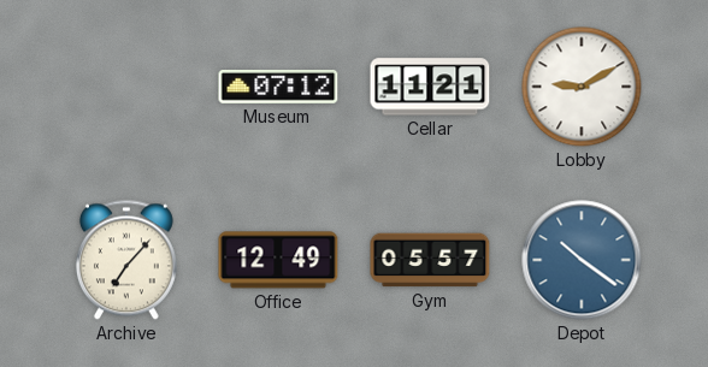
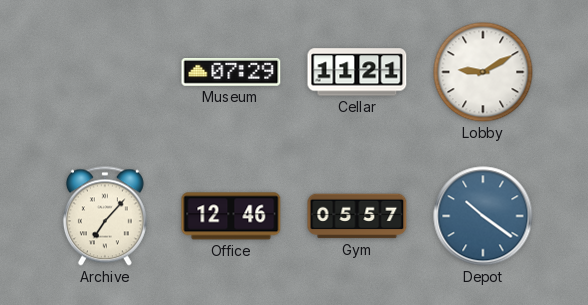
Museum: 07:12 -> 07:29
Office: 12:49 -> 12:46
